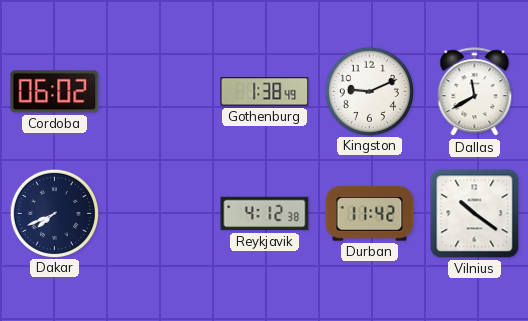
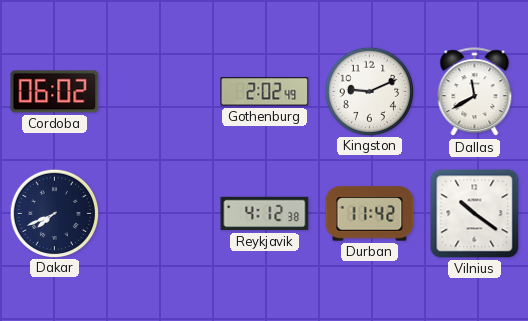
Gothenburg: 1:38 -> 2:02
